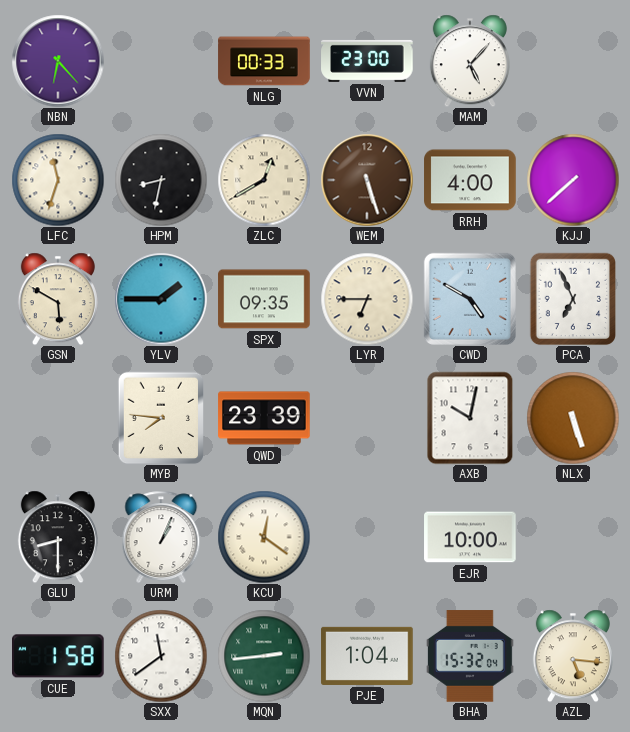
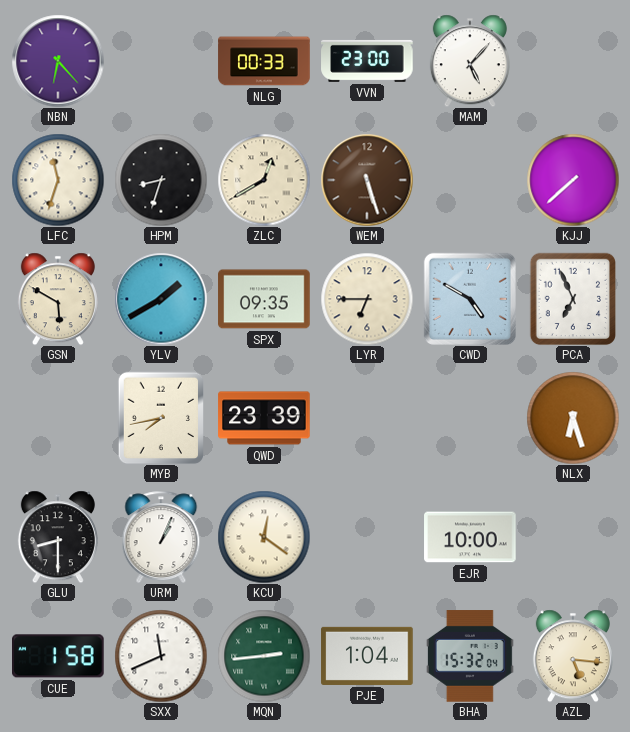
HPM: 8:32 -> 8:33
RRH: 4:00 -> none
YLV: 1:45 -> 1:40
MYB: 7:46 -> 7:43
AXB: 10:02 -> none
NLX: 5:27 -> 6:27
SXX: 11:39 -> 11:41
